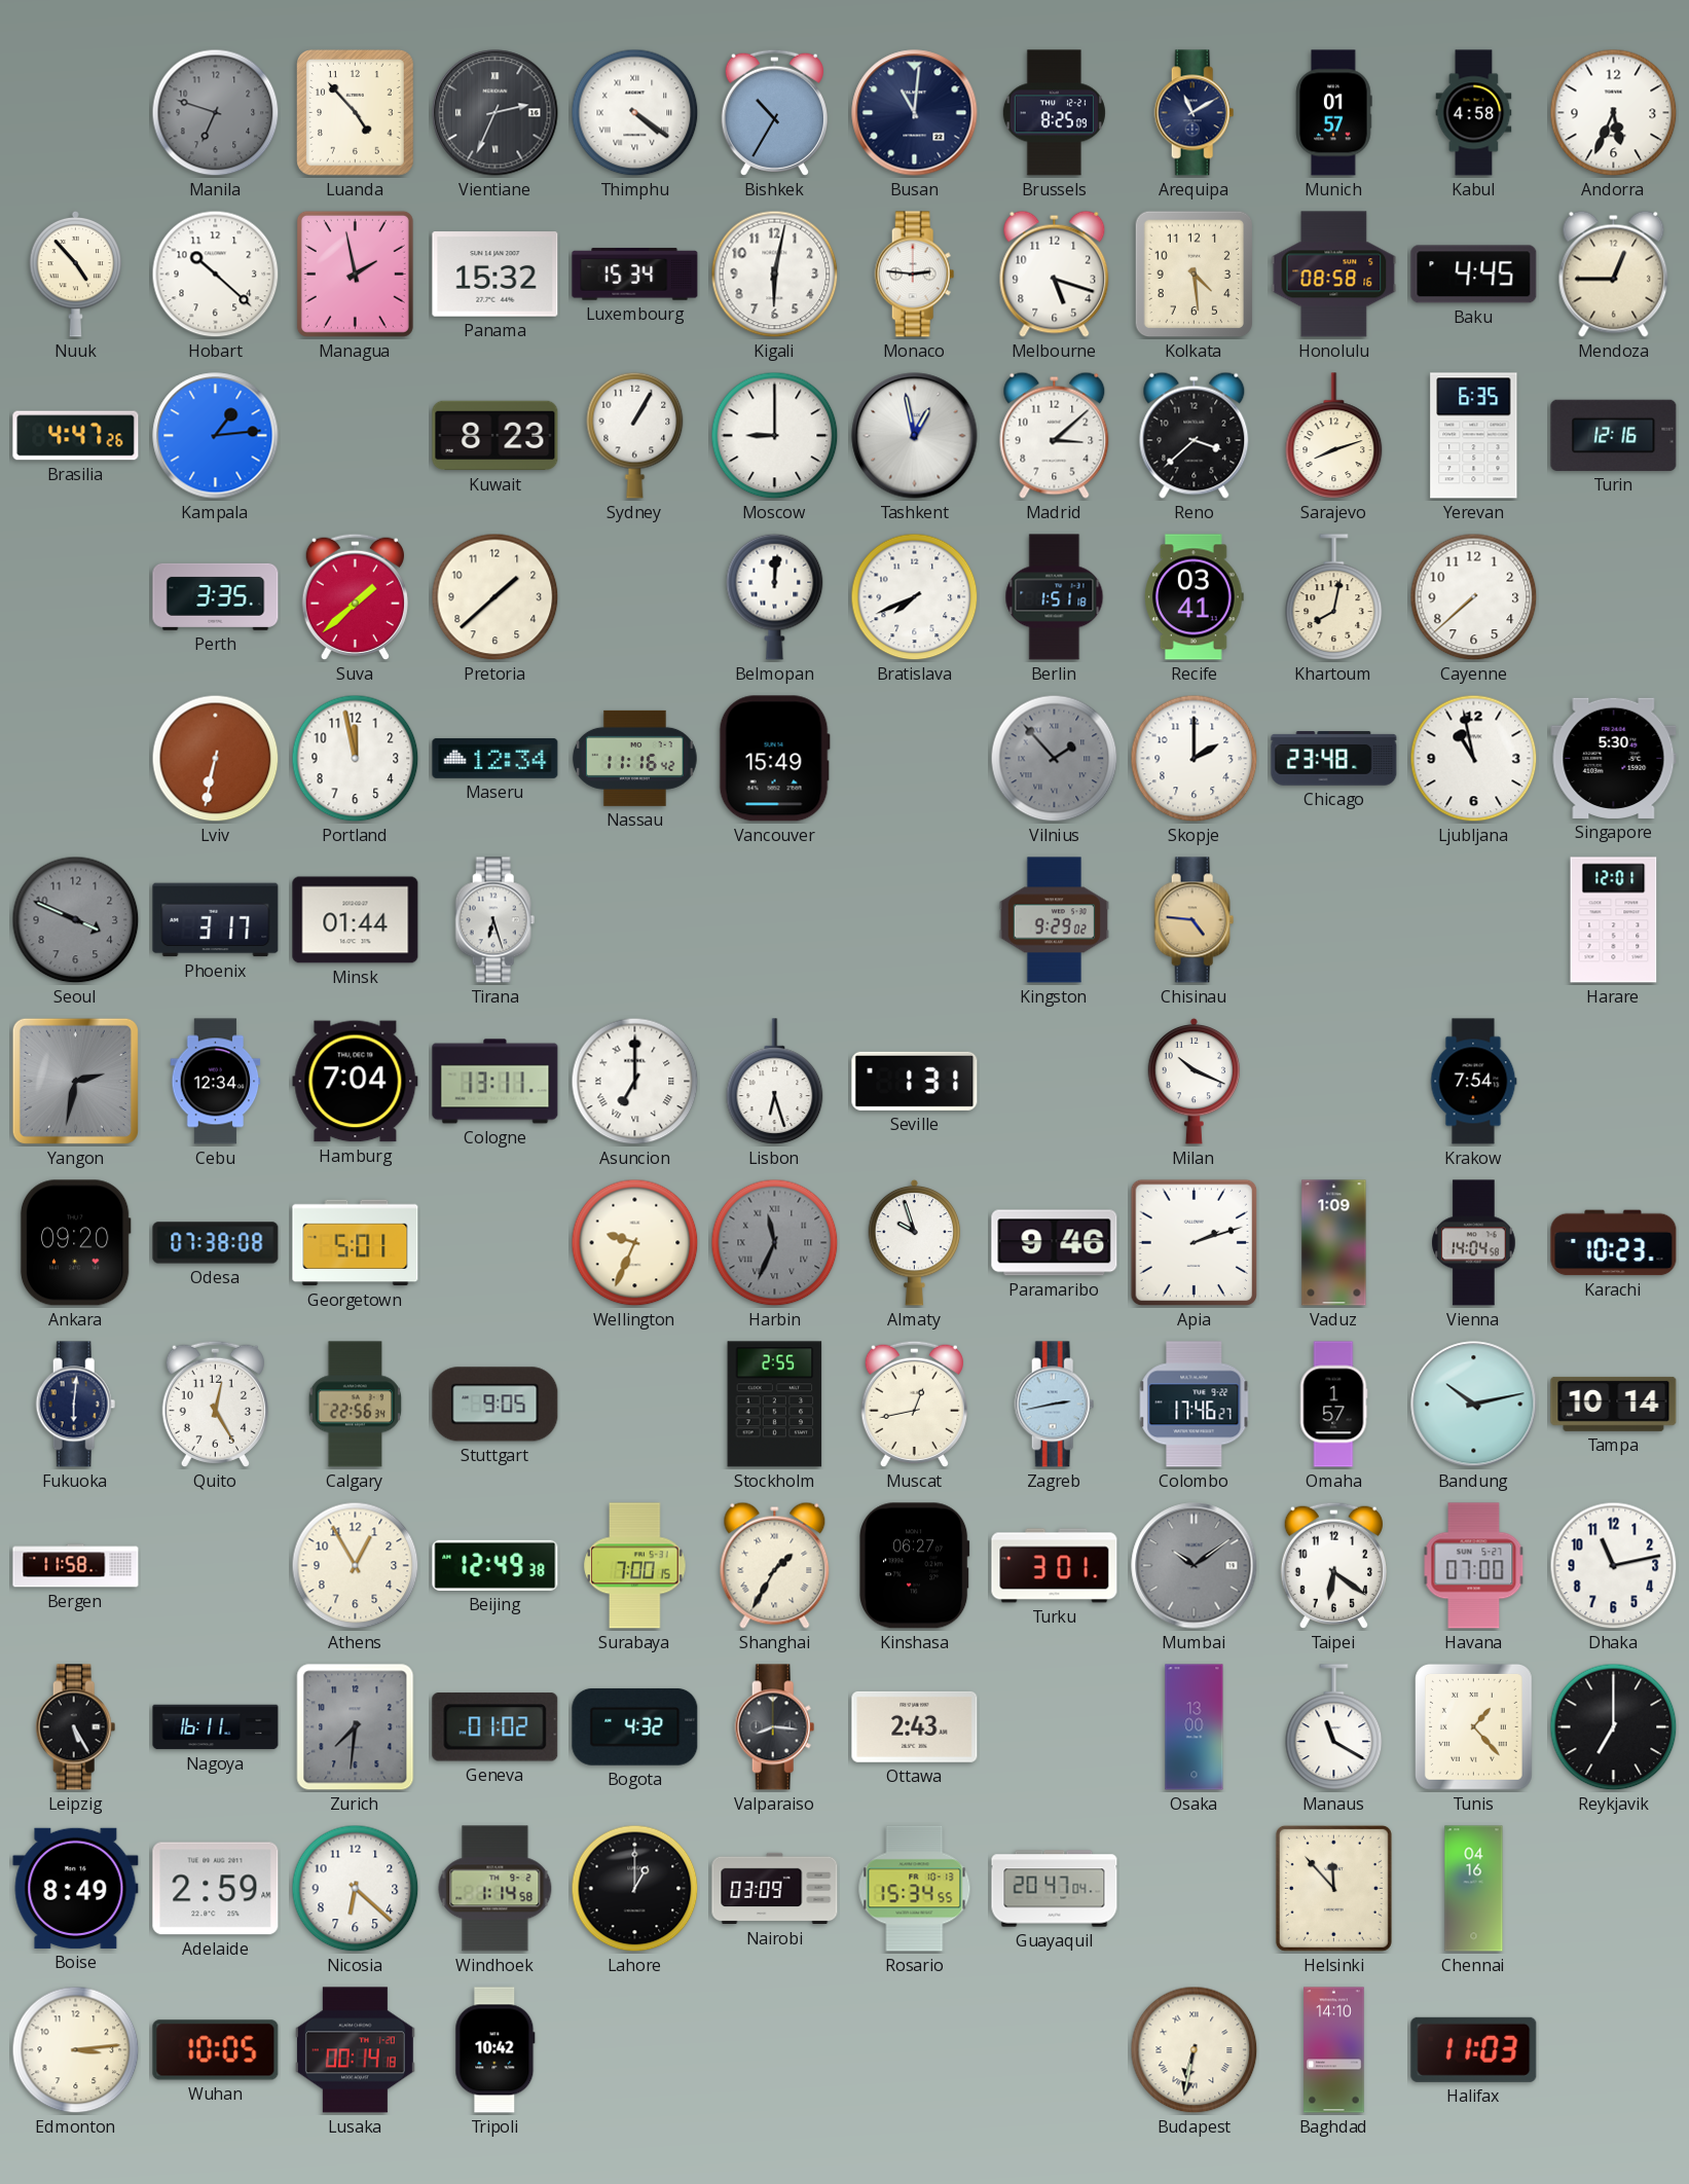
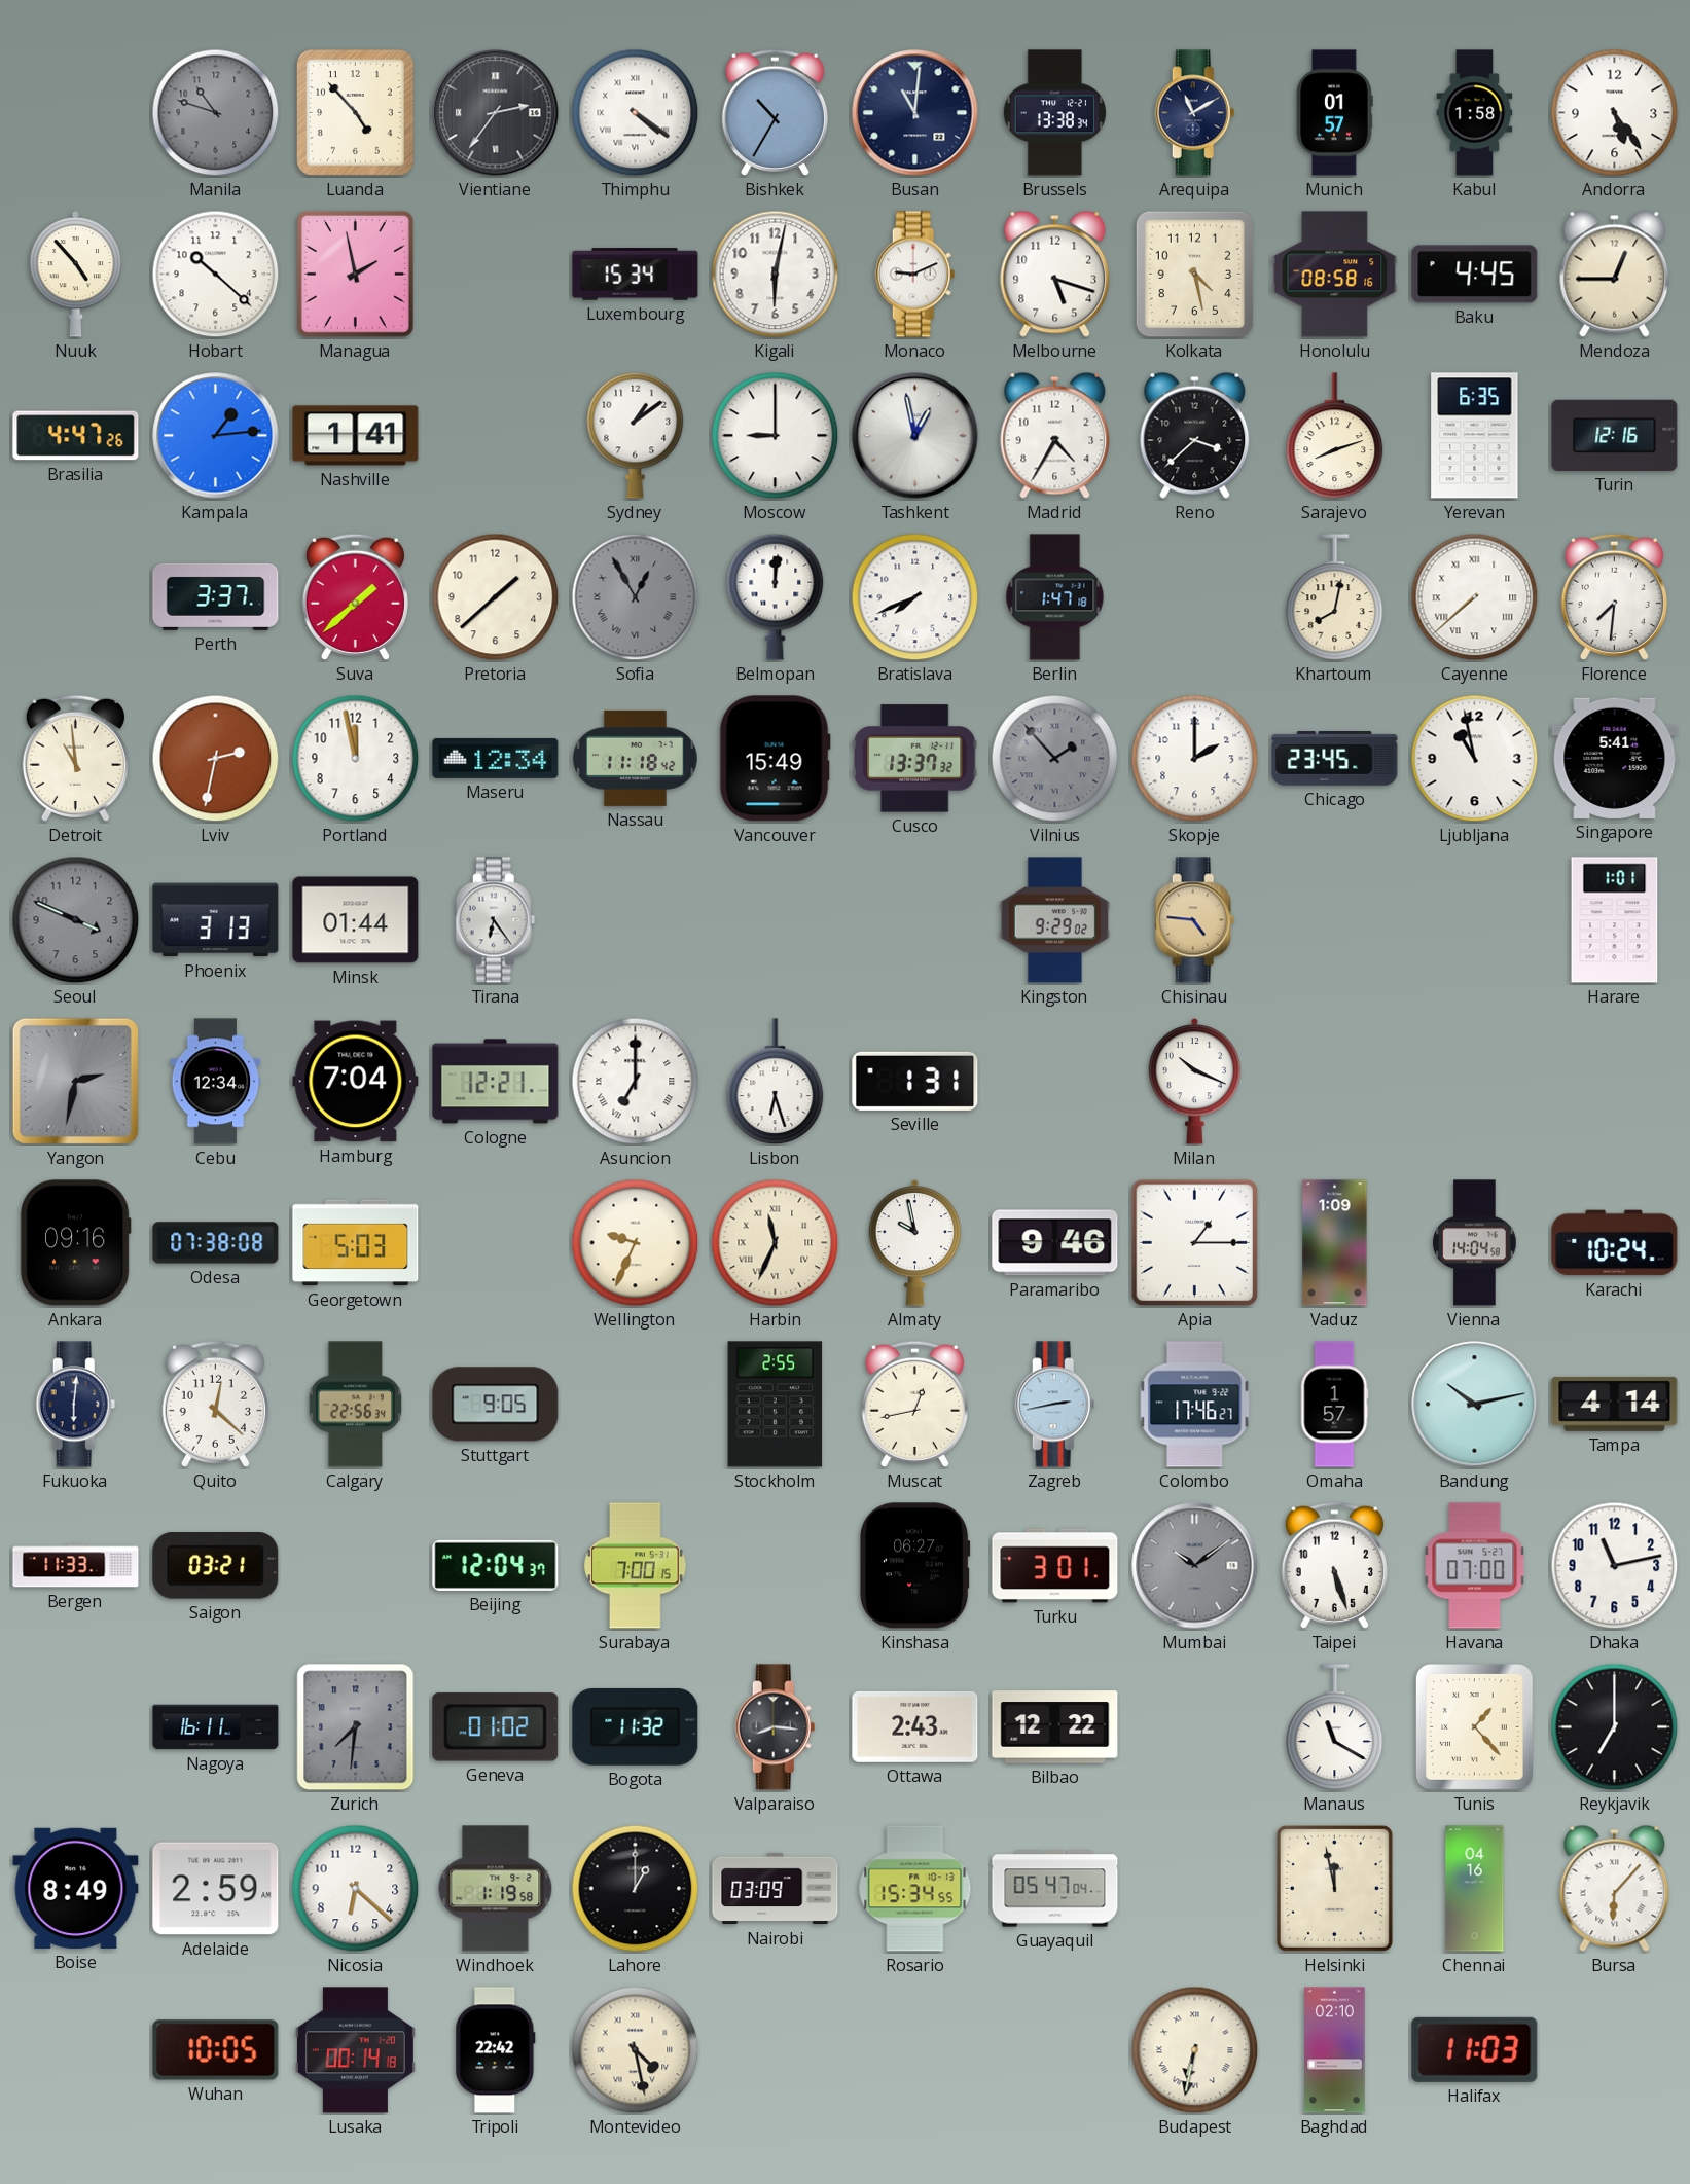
Manila: 6:48 -> 10:48
Vientiane: 2:34 -> 2:36
Brussels: 8:25 -> 13:38
Kabul: 4:58 -> 1:58
Andorra: 5:34 -> 5:24
Panama: 15:32 -> none
Monaco: 2:46 -> 9:11
Kolkata: 4:29 -> 4:28
Nashville: none -> 1:41
Kuwait: 8:23 -> none
Sydney: 1:05 -> 1:09
Madrid: 3:08 -> 4:35
Perth: 3:35 -> 3:37
Sofia: none -> 12:55
Berlin: 1:51 -> 1:47
Recife: 03:41 -> none
Cayenne numerals: Arabic -> Roman
Florence: none -> 7:31
Detroit: none -> 10:59
Lviv: 6:32 -> 2:32
Nassau: 11:16 -> 11:18
Cusco: none -> 13:37
Chicago: 23:48 -> 23:45
Singapore: 5:30 -> 5:41
Phoenix: 3:17 -> 3:13
Tirana: 6:27 -> 6:24
Harare: 12:01 -> 1:01
Cologne: 13:11 -> 12:21
Krakow: 7:54 -> none
Ankara: 09:20 -> 09:16
Georgetown: 5:01 -> 5:03
Harbin dial: grey -> cream
Almaty: 9:57 -> 9:58
Apia: 2:12 -> 1:15
Karachi: 10:23 -> 10:24
Quito: 12:25 -> 12:22
Tampa: 10:14 -> 4:14
Bergen: 11:58 -> 11:33
Saigon: none -> 03:21
Athens: 12:55 -> none
Beijing: 12:49 -> 12:04
Shanghai: 1:35 -> none
Taipei: 6:21 -> 5:27
Leipzig: 5:25 -> none
Bogota: 4:32 -> 11:32
Bilbao: none -> 12:22
Osaka: 13:00 -> none
Windhoek: 1:14 -> 1:19
Guayaquil: 20:47 -> 05:47
Helsinki: 11:53 -> 11:58
Bursa: none -> 6:07
Edmonton: 3:14 -> none
Tripoli: 10:42 -> 22:42
Montevideo: none -> 4:28
Baghdad: 14:10 -> 02:10
